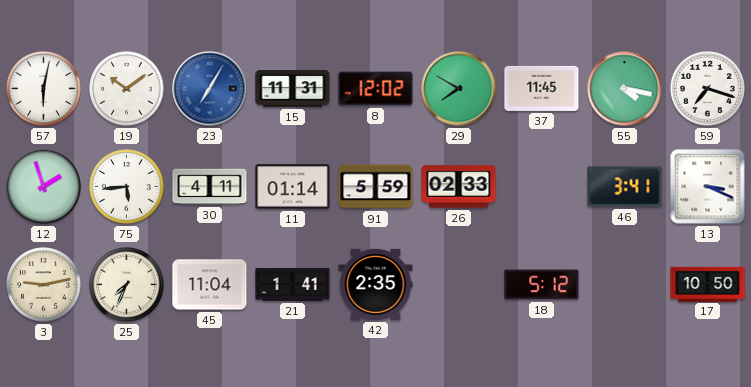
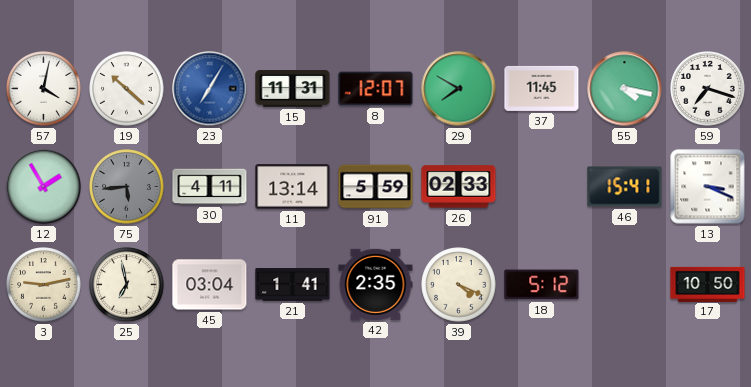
57: 6:02 -> 4:02
19: 10:09 -> 10:22
8: 12:02 -> 12:07
12: 1:57 -> 1:55
75 dial: white -> grey
11: 01:14 -> 13:14
46: 3:41 -> 15:41
25: 7:34 -> 6:58
45: 11:04 -> 03:04
39: none -> 4:19
